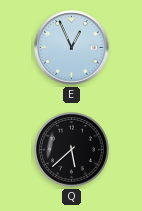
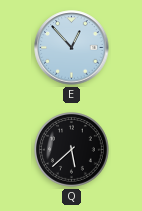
E: 12:56 -> 12:53
